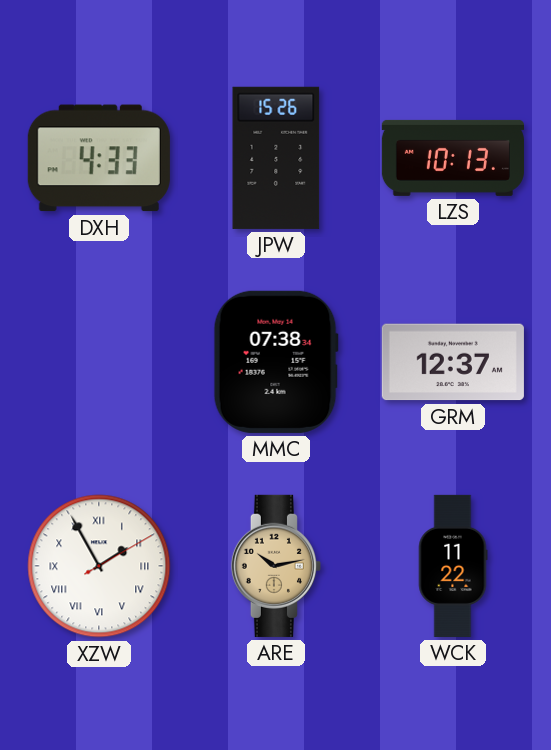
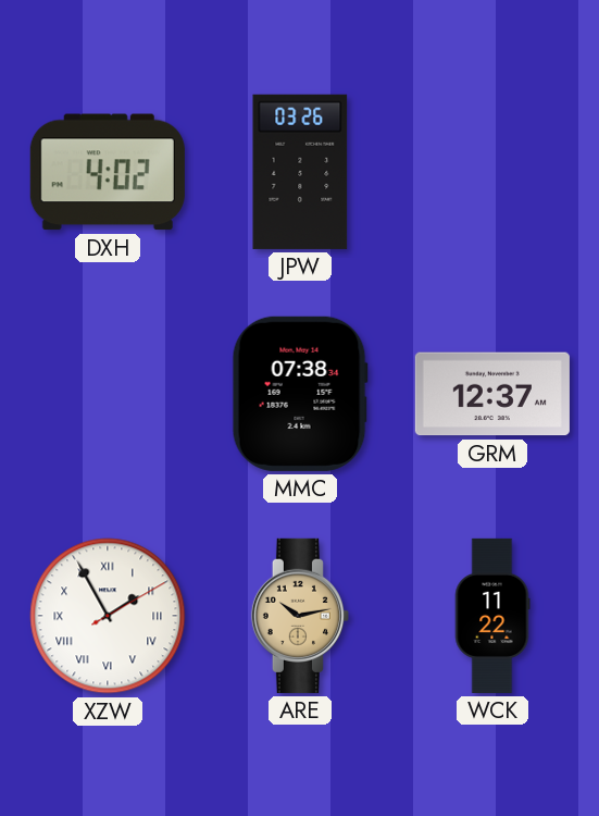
DXH: 4:33 -> 4:02
JPW: 15:26 -> 03:26
LZS: 10:13 -> none
